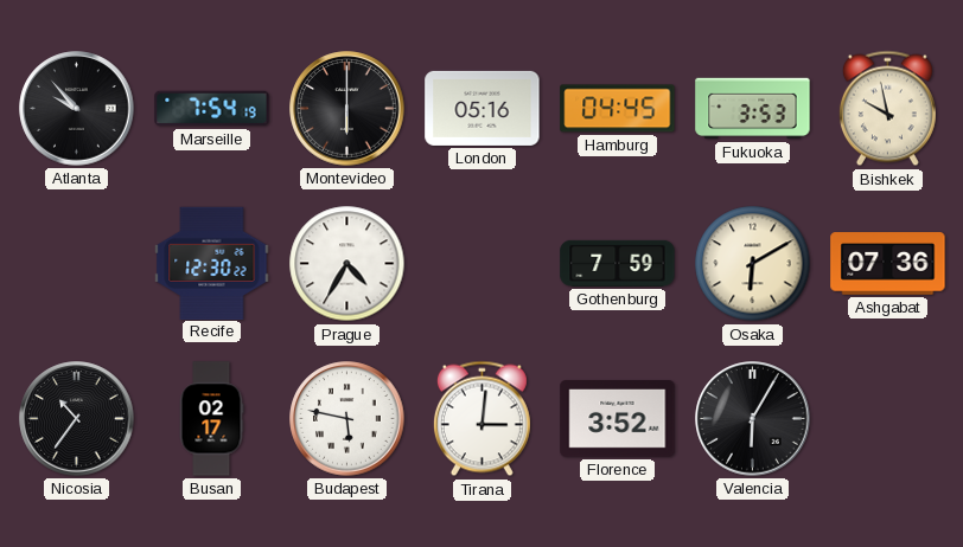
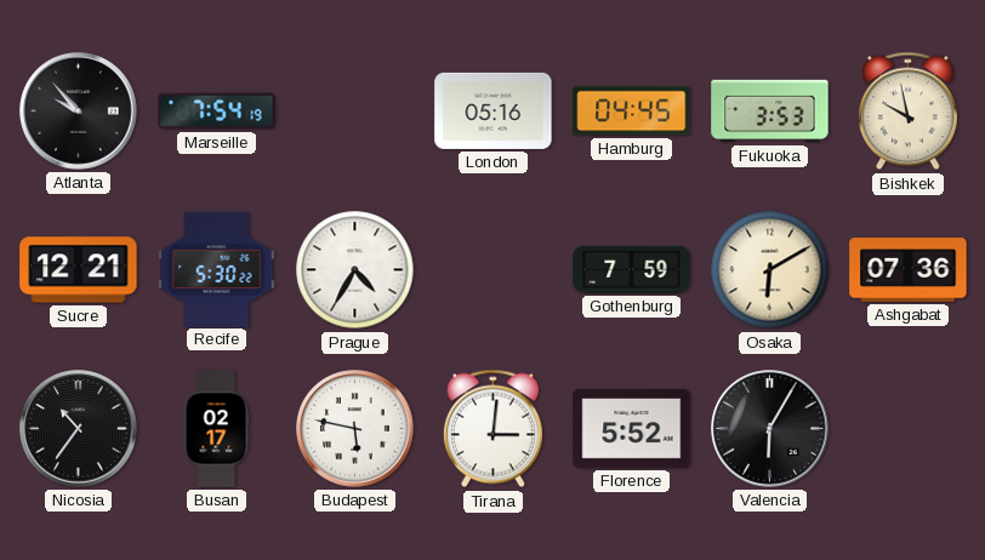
Montevideo: 6:00 -> none
Sucre: none -> 12:21
Recife: 12:30 -> 5:30
Florence: 3:52 -> 5:52
